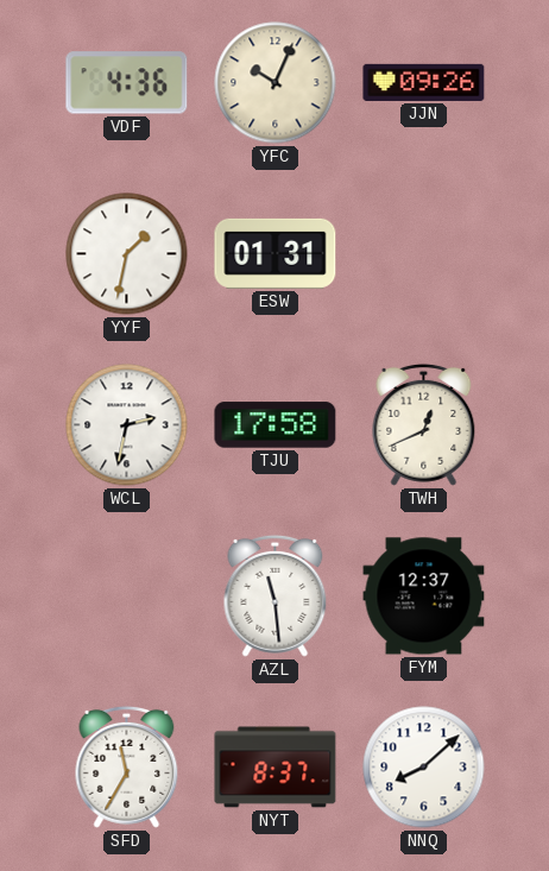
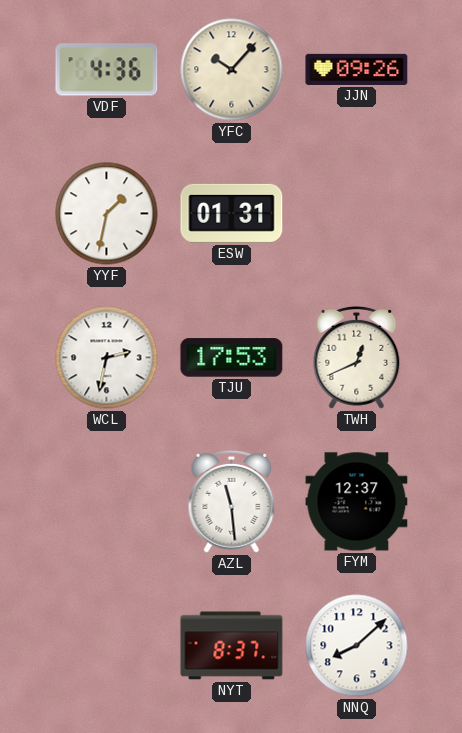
YFC: 10:04 -> 10:07
TJU: 17:58 -> 17:53
SFD: 11:35 -> none
